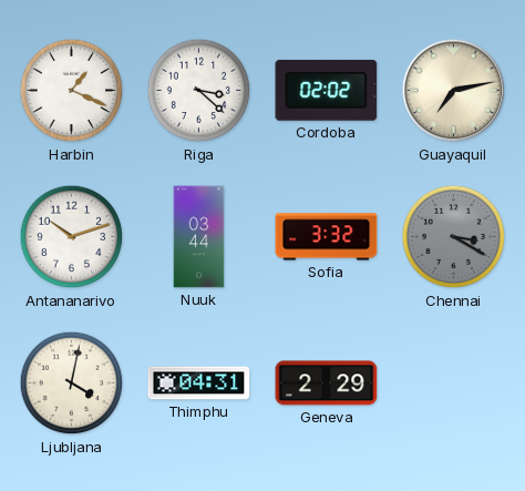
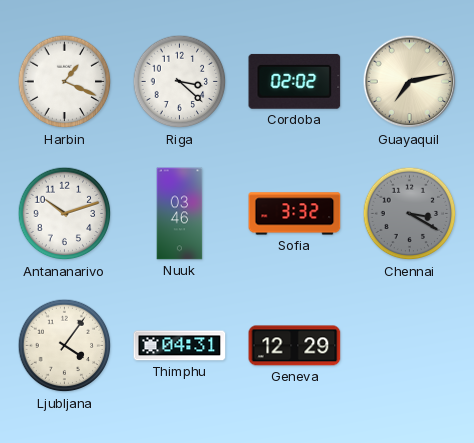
Nuuk: 03:44 -> 03:46
Ljubljana: 4:02 -> 4:06
Geneva: 2:29 -> 12:29
